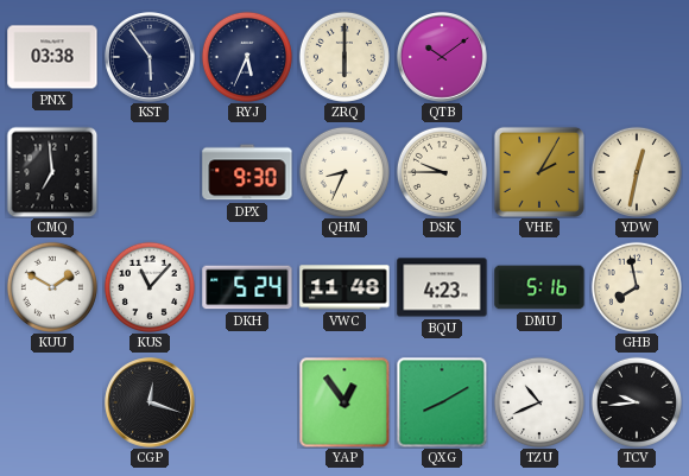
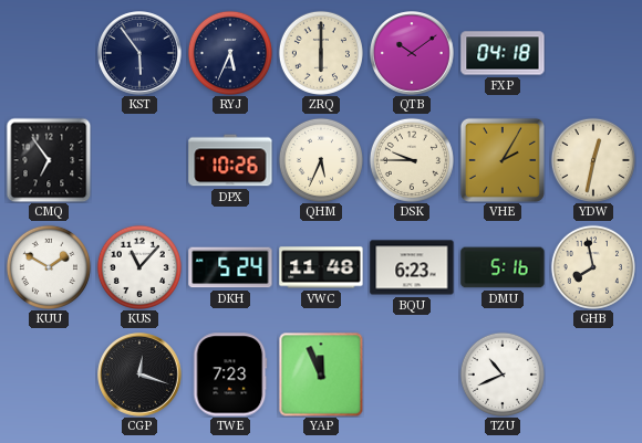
PNX: 03:38 -> none
FXP: none -> 04:18
CMQ: 6:59 -> 6:54
DPX: 9:30 -> 10:26
QHM: 8:34 -> 5:34
BQU: 4:23 -> 6:23
TWE: none -> 7:23
YAP: 12:54 -> 11:56
QXG: 8:10 -> none
TCV: 9:44 -> none
